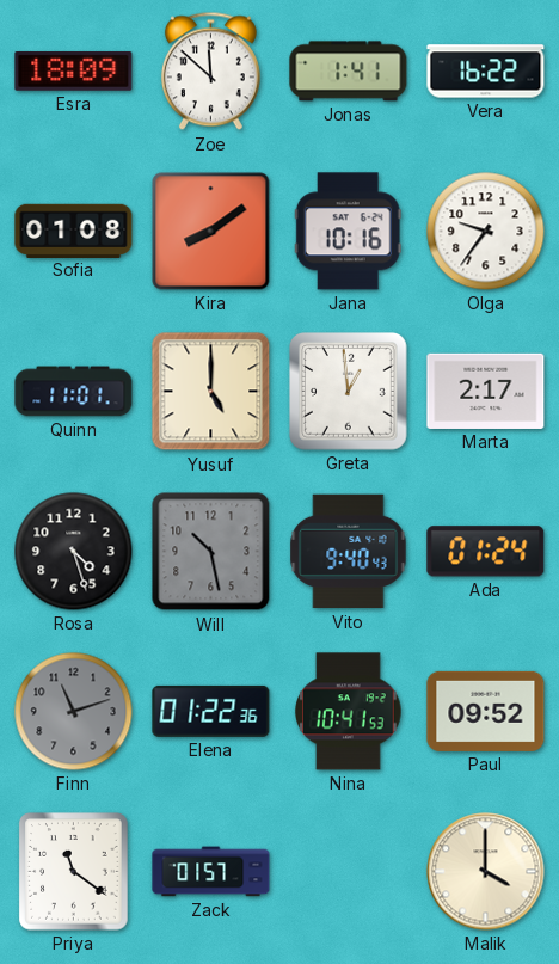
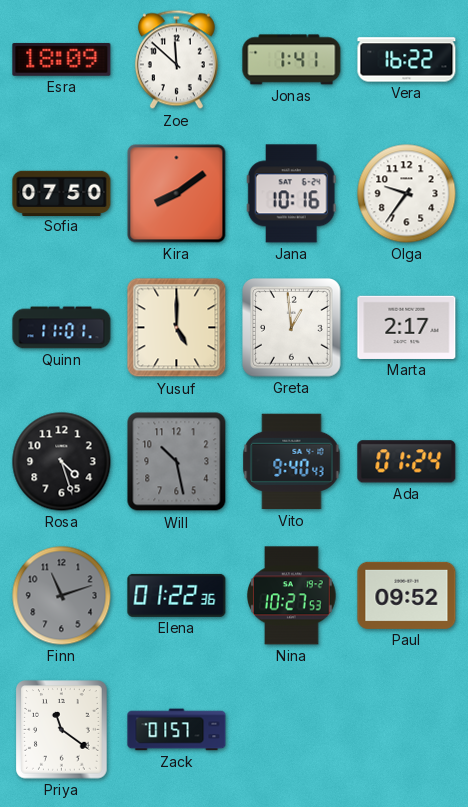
Sofia: 01:08 -> 07:50
Nina: 10:41 -> 10:27
Malik: 4:00 -> none
